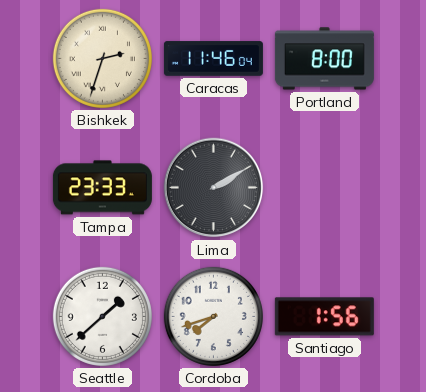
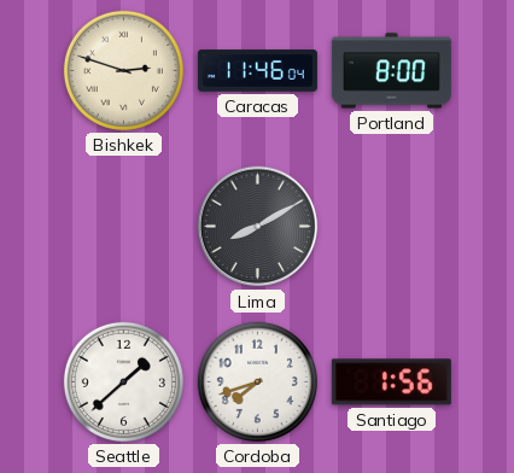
Bishkek: 2:33 -> 2:48
Tampa: 23:33 -> none
Lima: 2:10 -> 8:10
